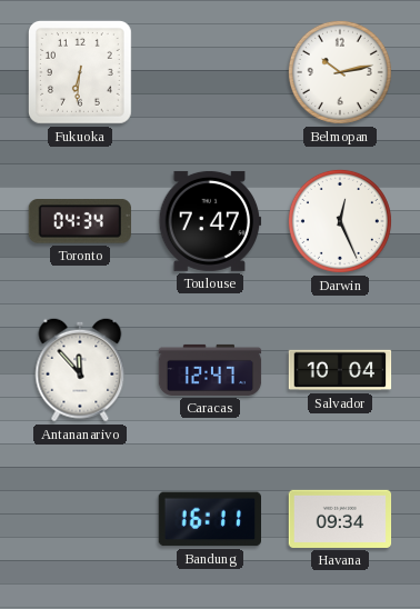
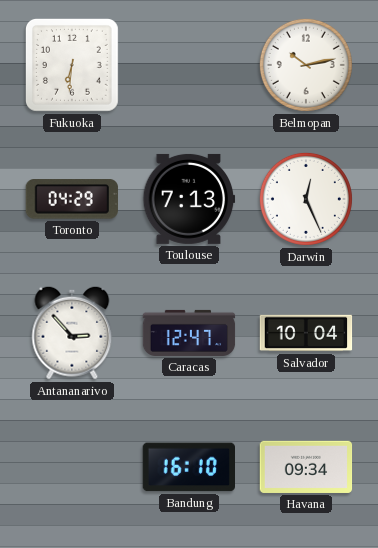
Toronto: 04:34 -> 04:29
Toulouse: 7:47 -> 7:13
Antananarivo: 11:53 -> 2:53
Bandung: 16:11 -> 16:10
